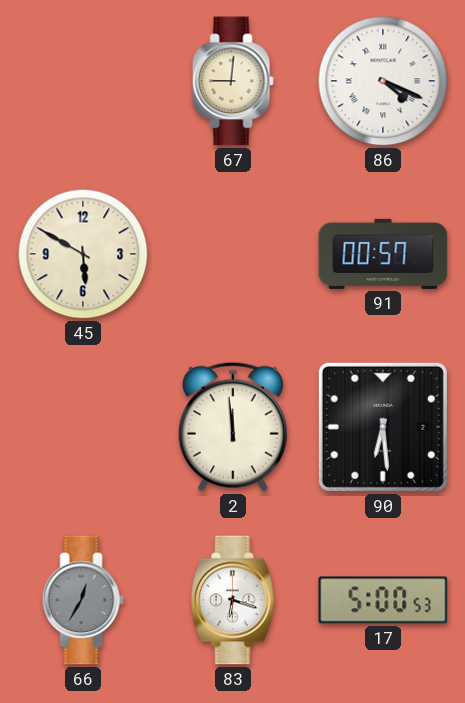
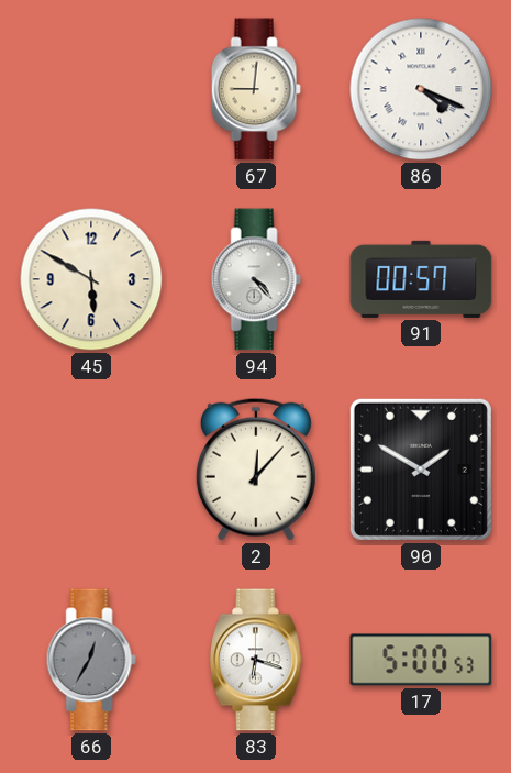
94: none -> 4:23
2: 11:59 -> 12:07
90: 6:29 -> 1:50
